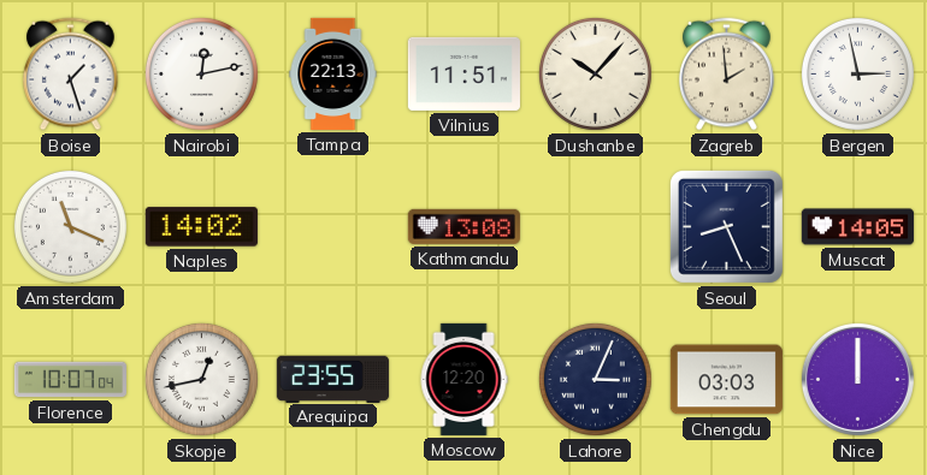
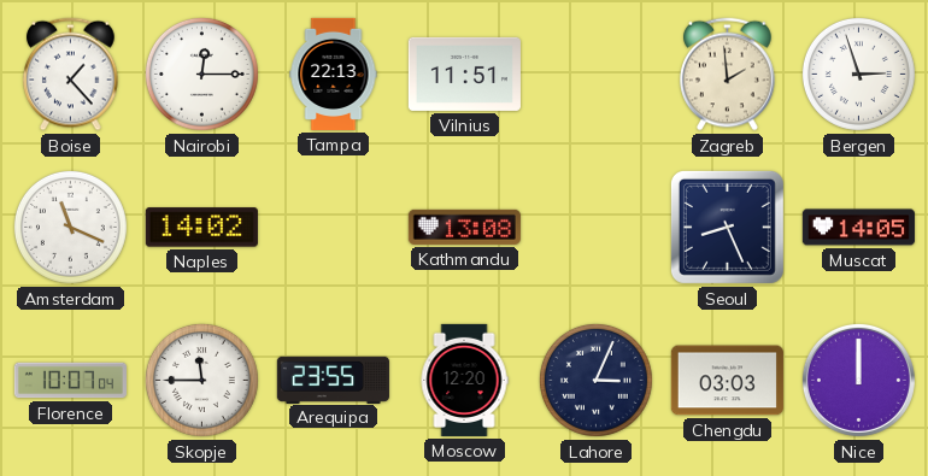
Boise: 1:27 -> 1:23
Nairobi: 12:13 -> 12:15
Dushanbe: 10:07 -> none
Bergen: 2:58 -> 2:57
Skopje: 12:43 -> 11:45
